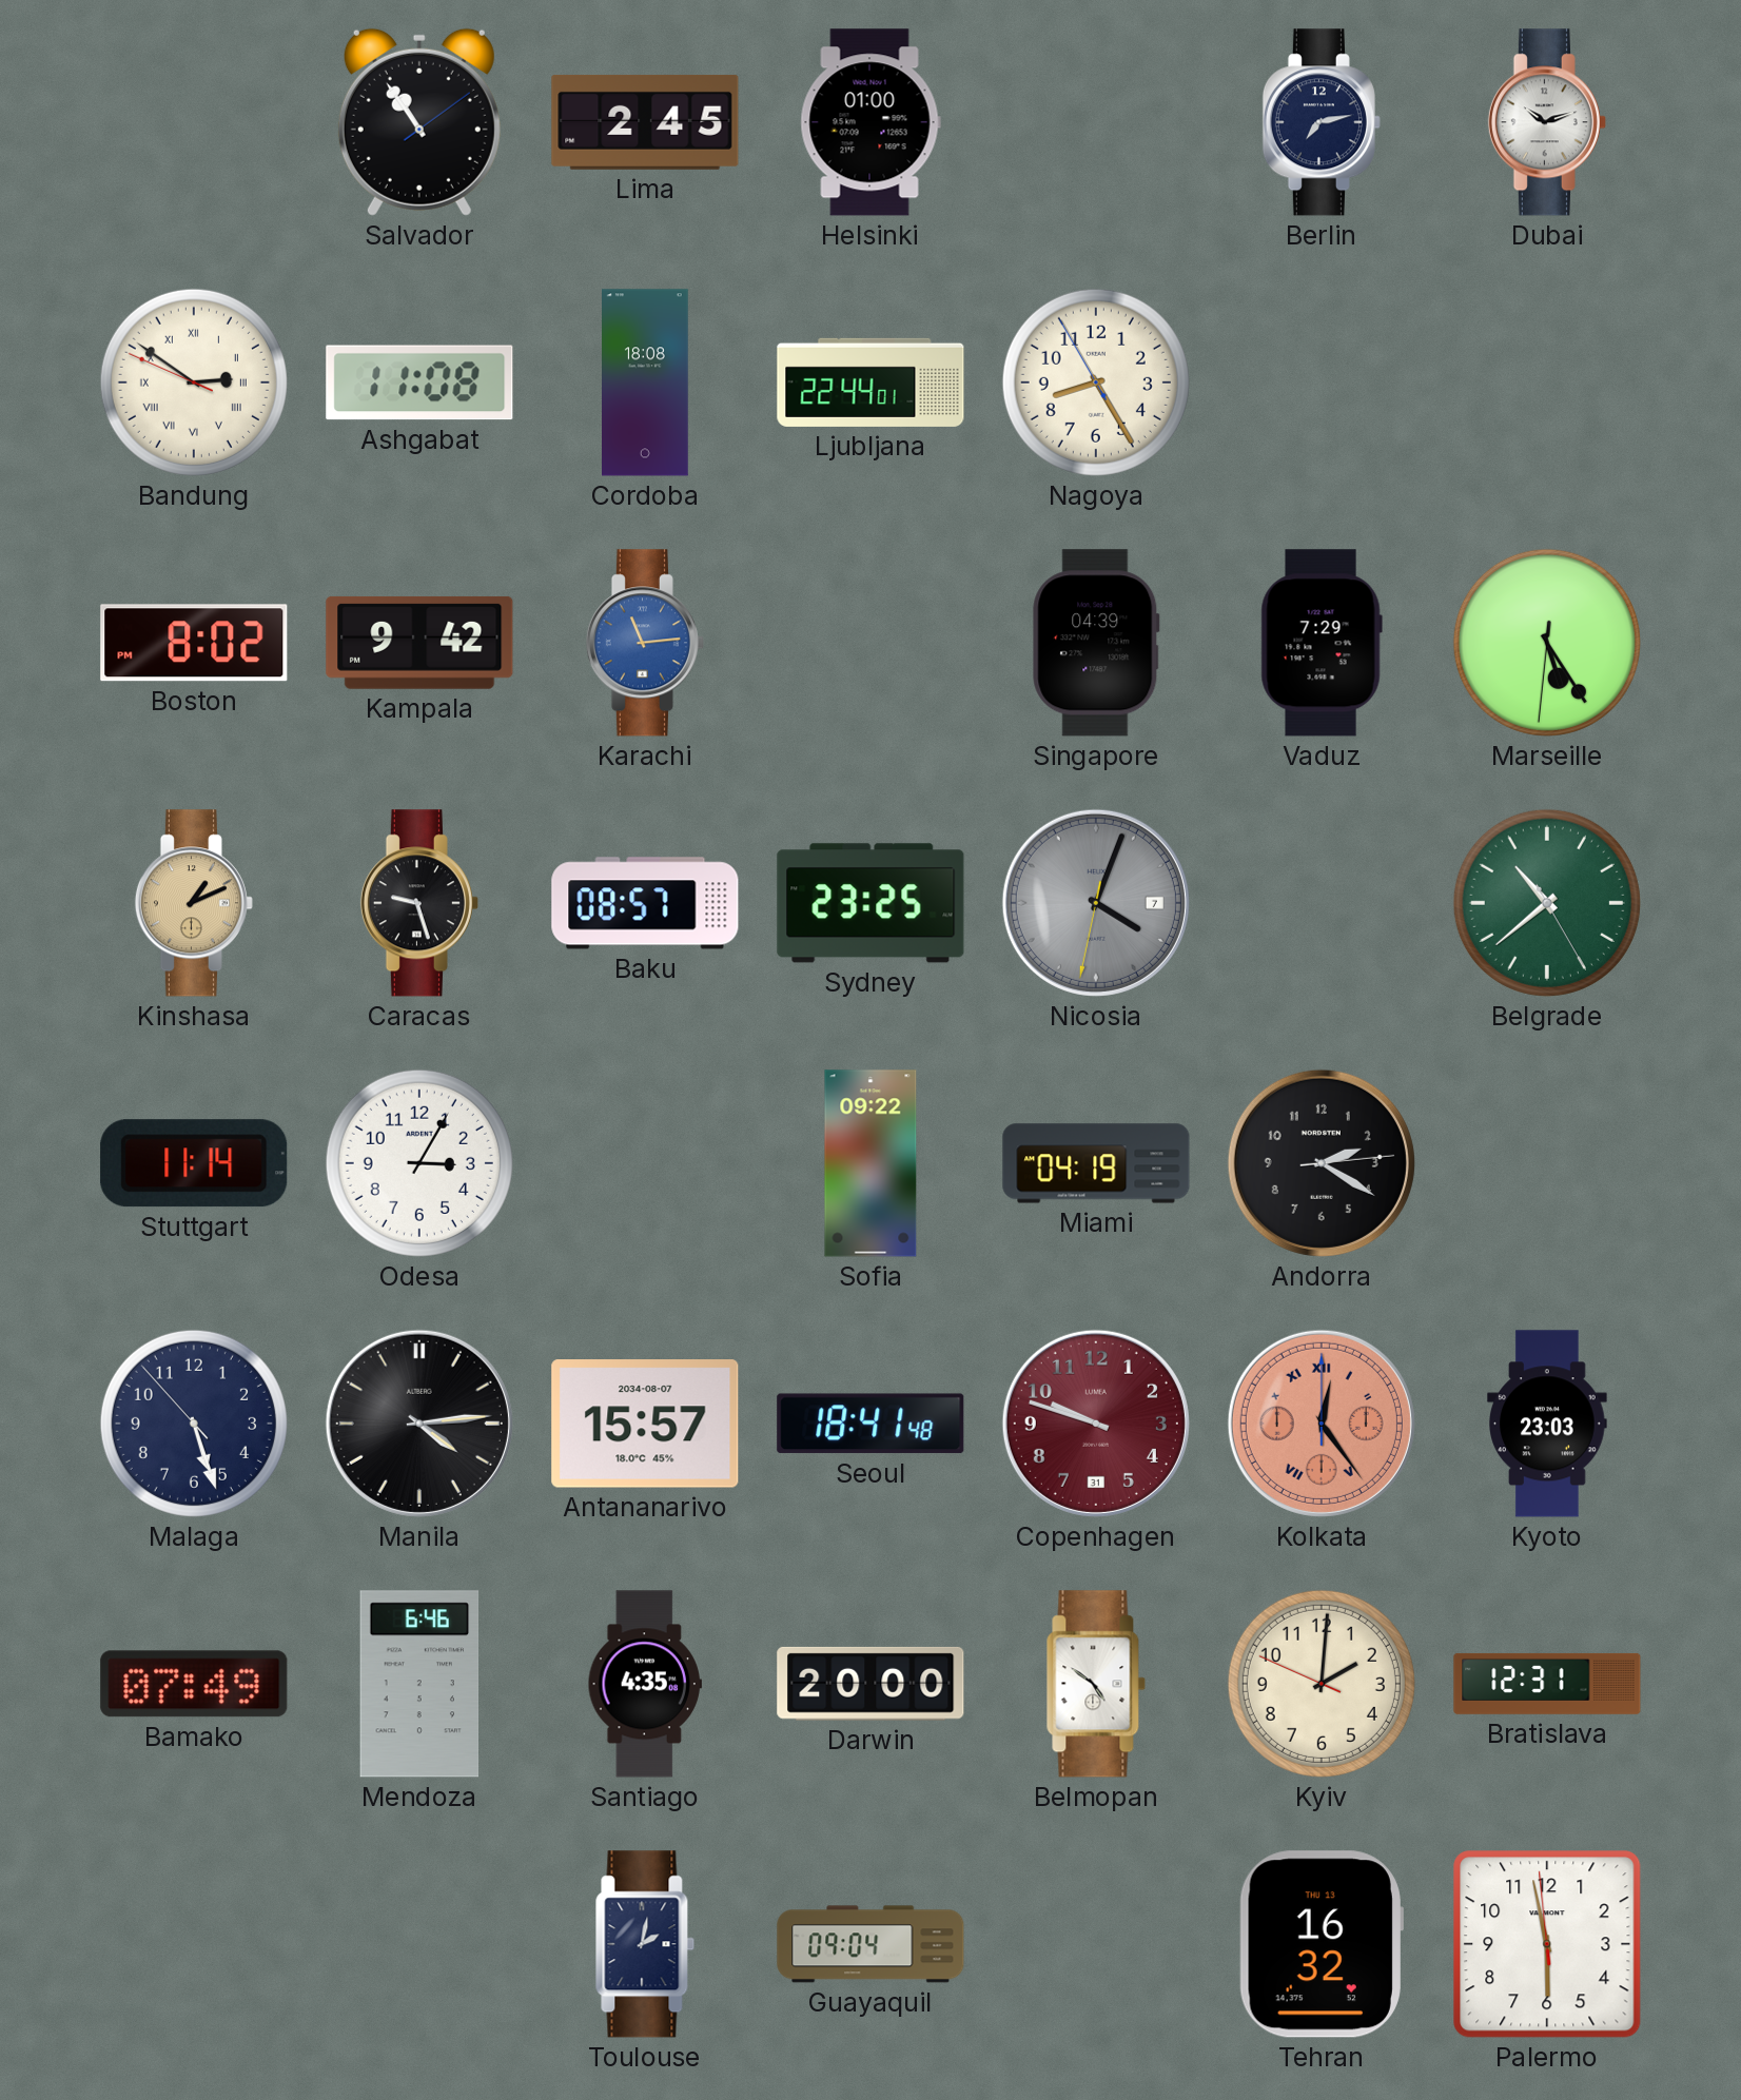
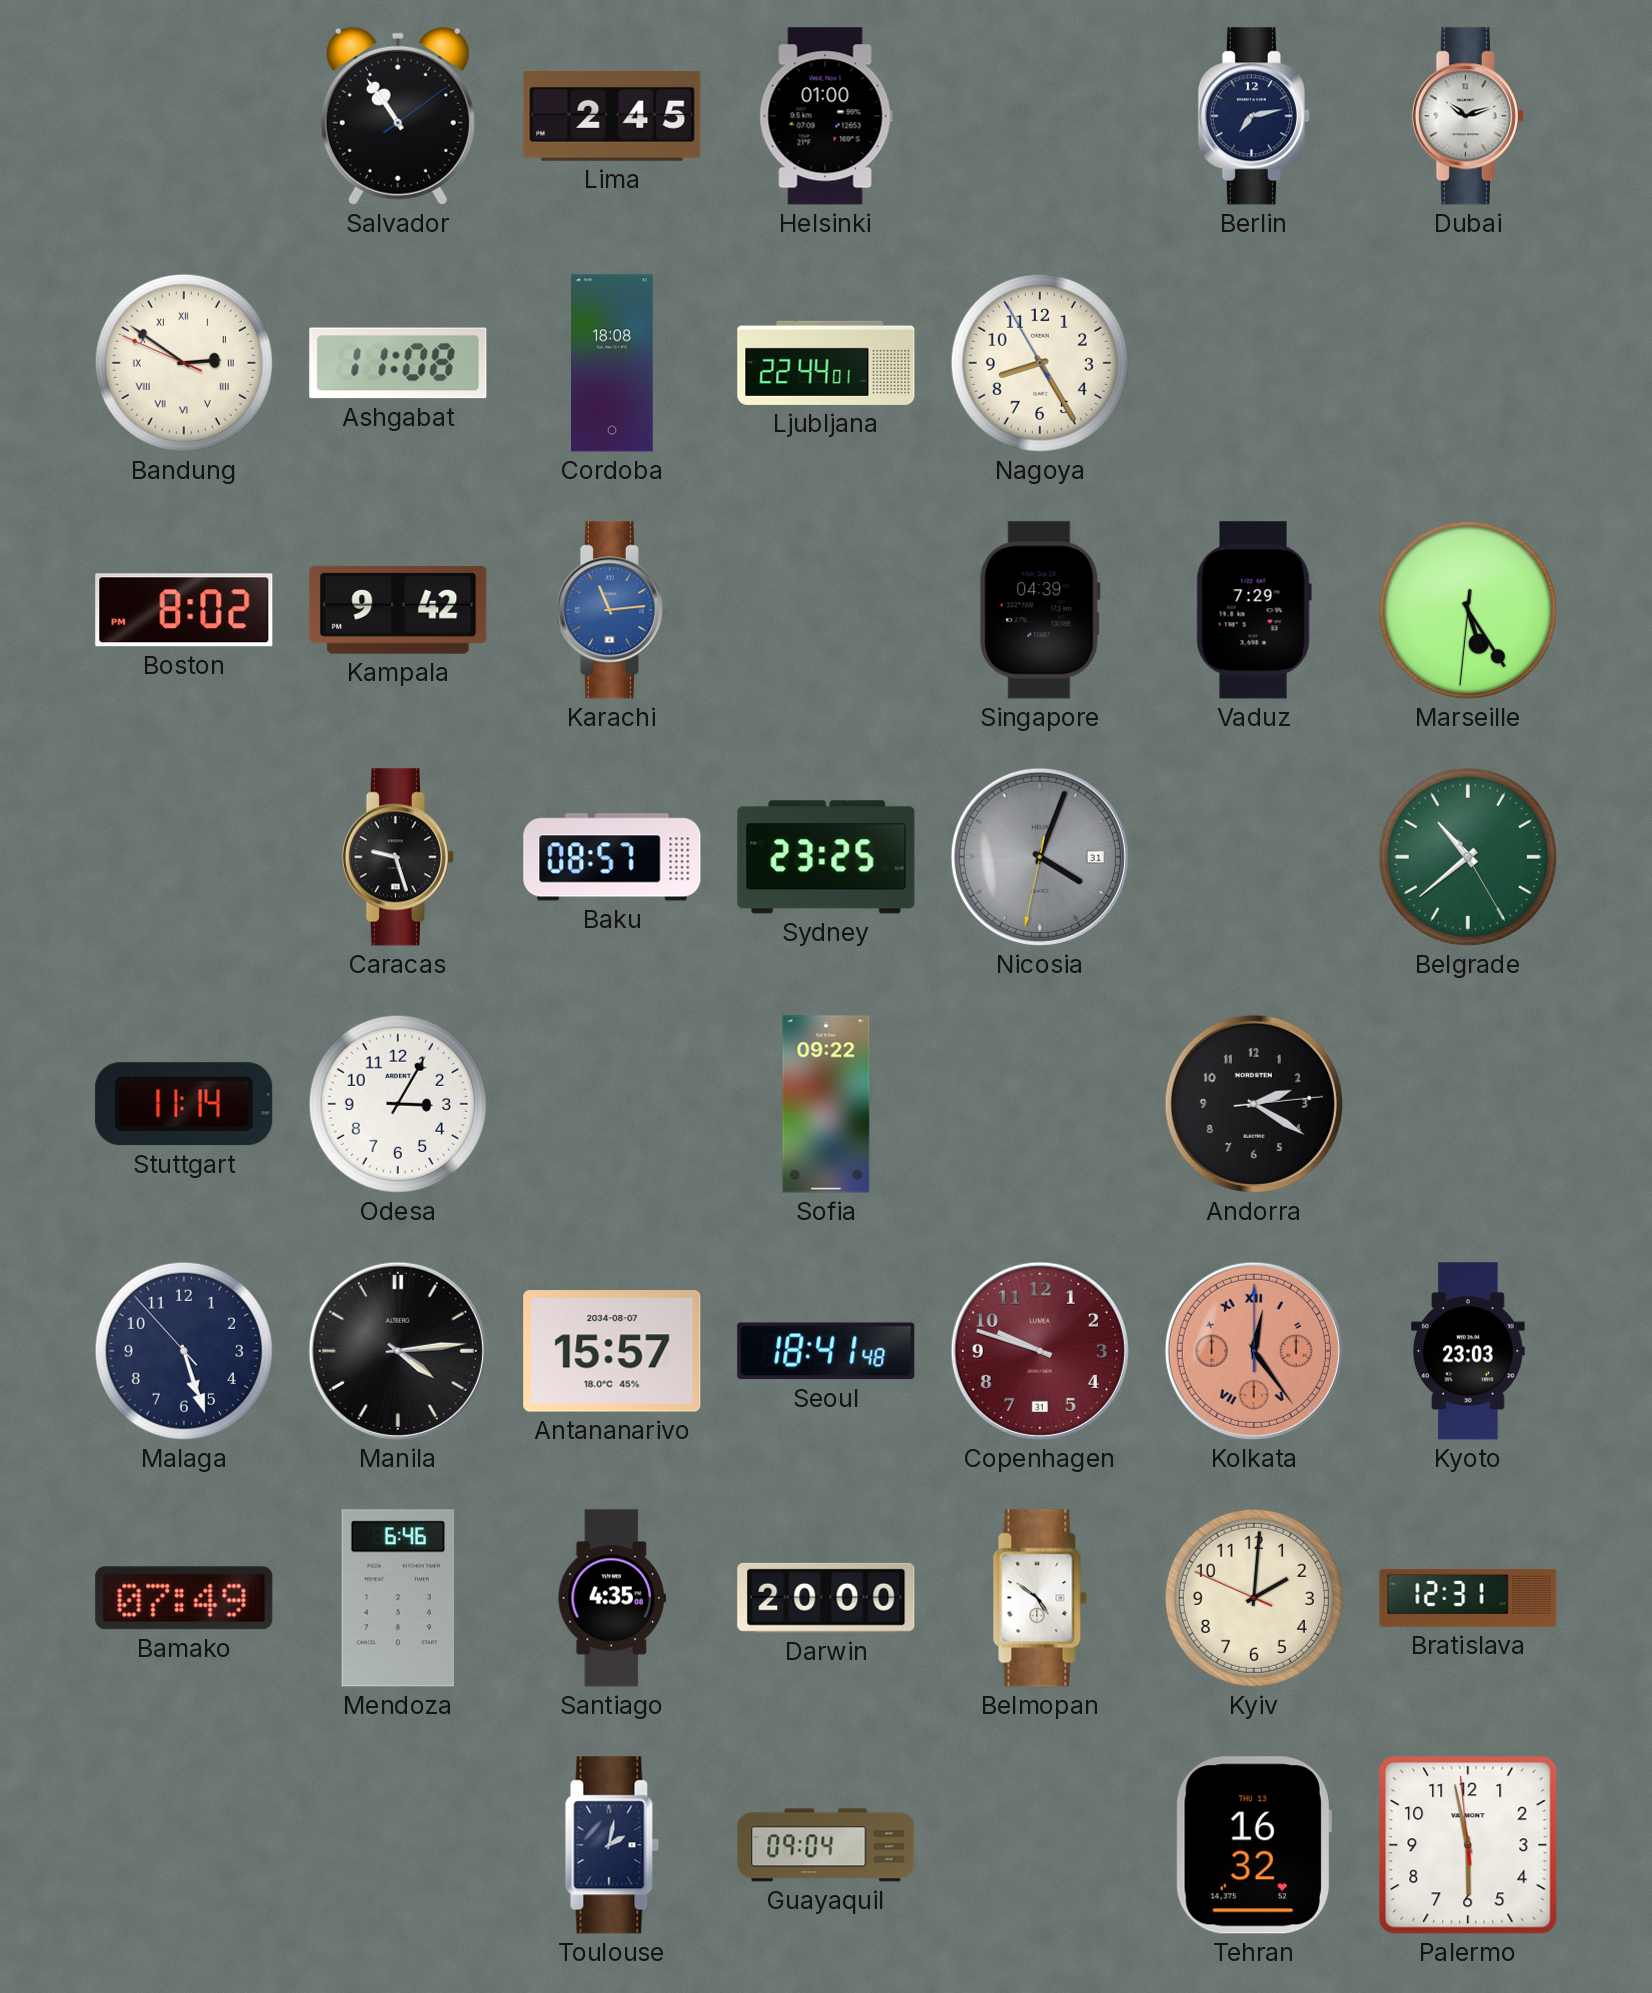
Kinshasa: 1:11 -> none
Nicosia date: 7 -> 31
Miami: 04:19 -> none
